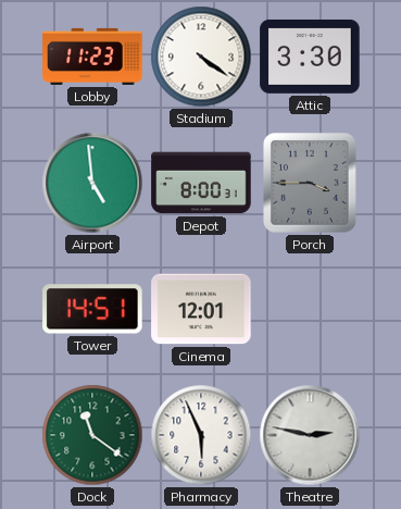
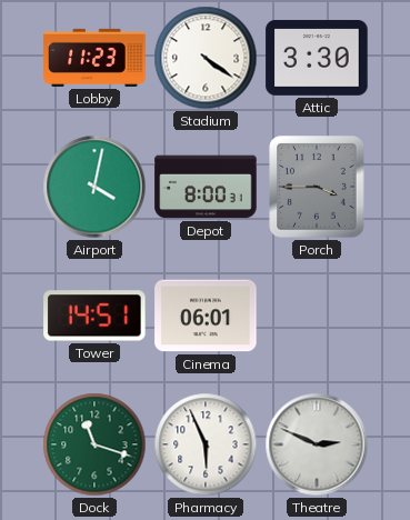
Airport: 4:59 -> 4:02
Cinema: 12:01 -> 06:01
Dock: 11:21 -> 11:18
Theatre: 2:47 -> 2:49
